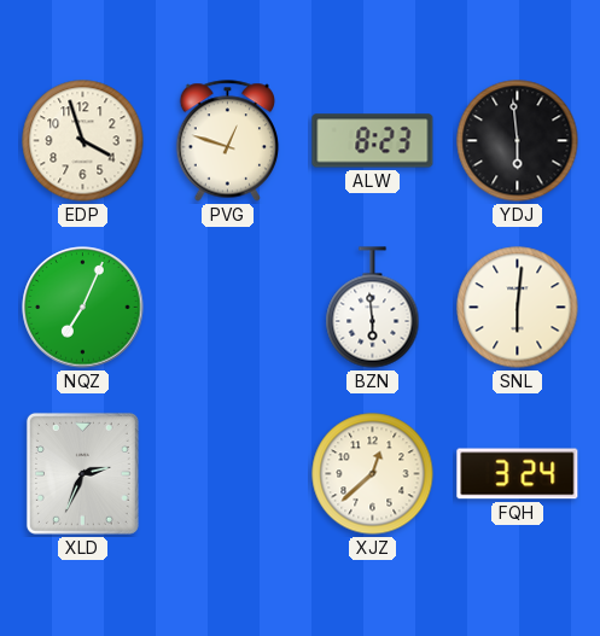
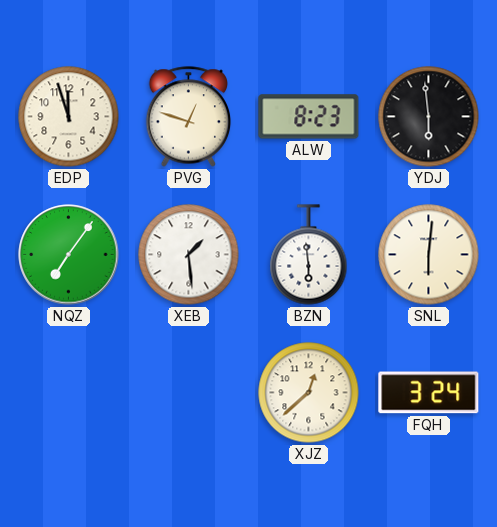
EDP: 3:57 -> 11:57
NQZ: 7:04 -> 7:06
XEB: none -> 1:29
XLD: 2:34 -> none
